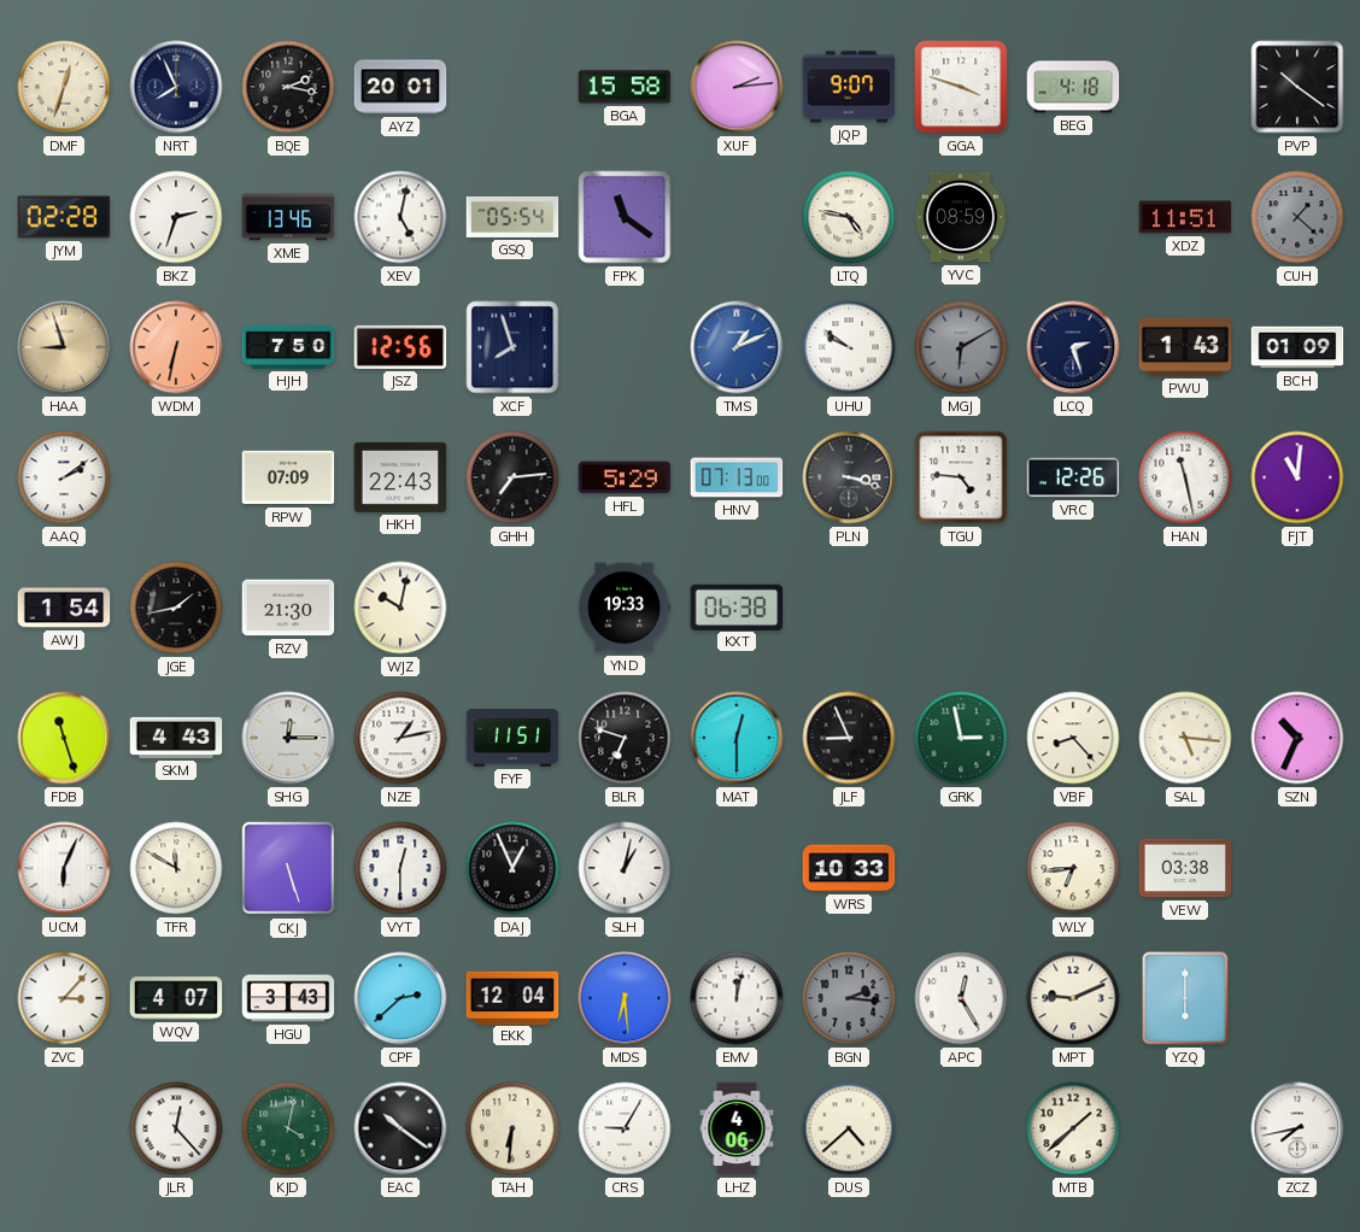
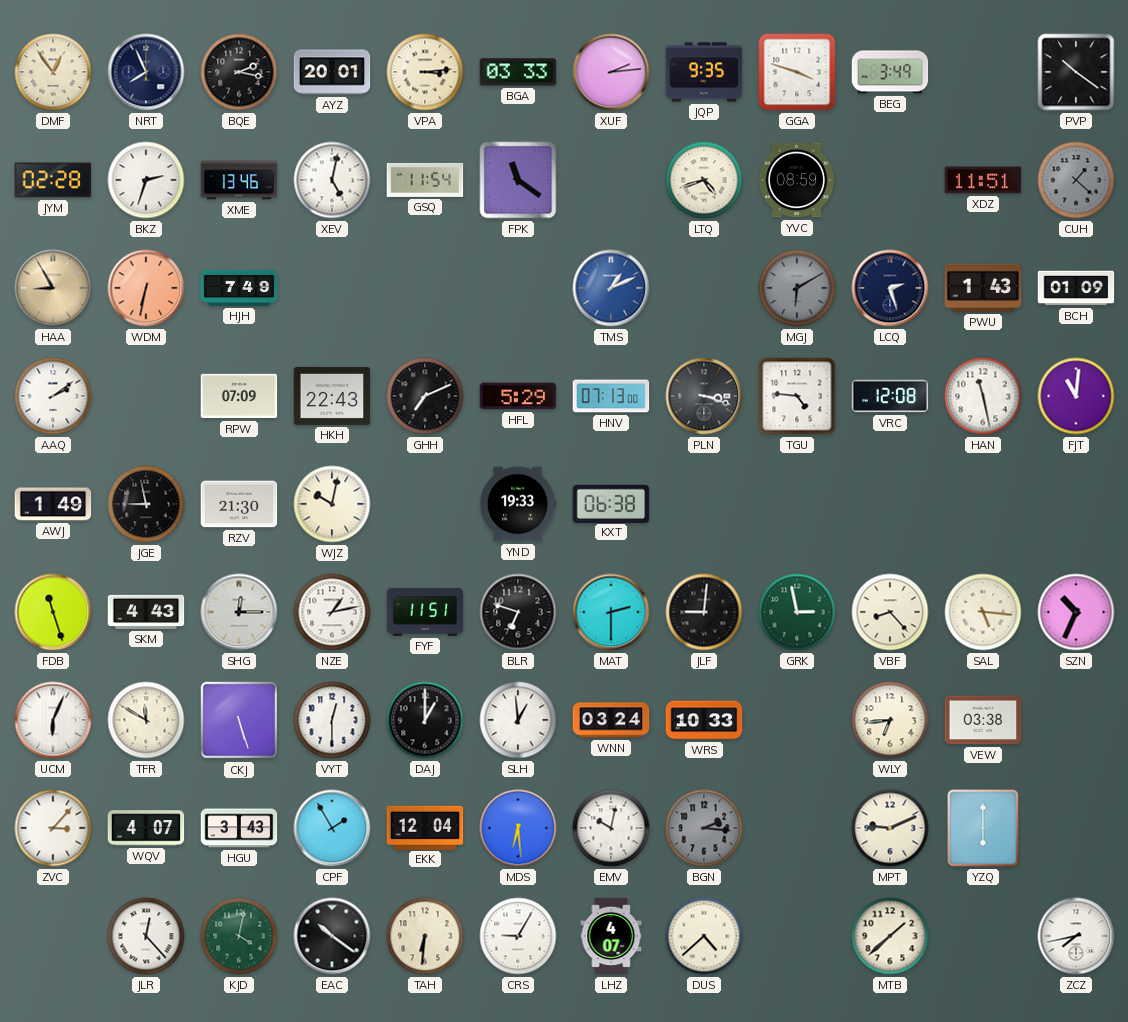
DMF: 12:33 -> 12:54
VPA: none -> 3:14
BGA: 15:58 -> 03:33
JQP: 9:07 -> 9:35
BEG: 4:18 -> 3:49
GSQ: 05:54 -> 11:54
LTQ: 4:47 -> 4:42
HAA: 8:57 -> 8:55
HJH: 7:50 -> 7:49
JSZ: 12:56 -> none
XCF: 7:57 -> none
UHU: 9:51 -> none
GHH: 7:14 -> 7:11
VRC: 12:26 -> 12:08
AWJ: 1:54 -> 1:49
JGE: 1:43 -> 8:58
MAT: 12:30 -> 2:30
JLF: 8:56 -> 9:01
DAJ: 12:56 -> 1:00
SLH: 1:02 -> 12:59
WNN: none -> 03:24
CPF: 2:38 -> 1:55
EMV: 12:02 -> 10:02
APC: 12:25 -> none
LHZ: 4:06 -> 4:07
